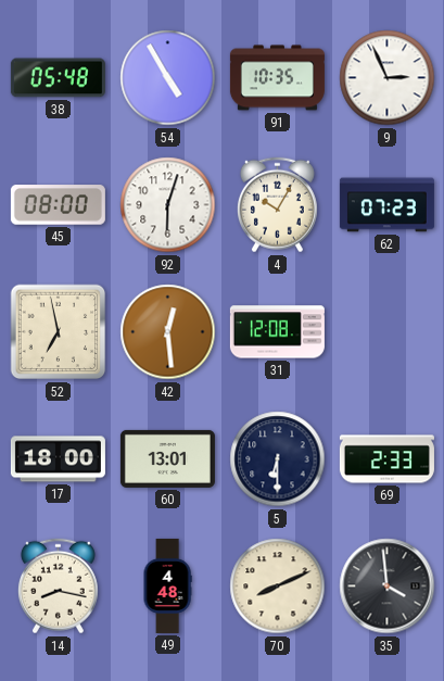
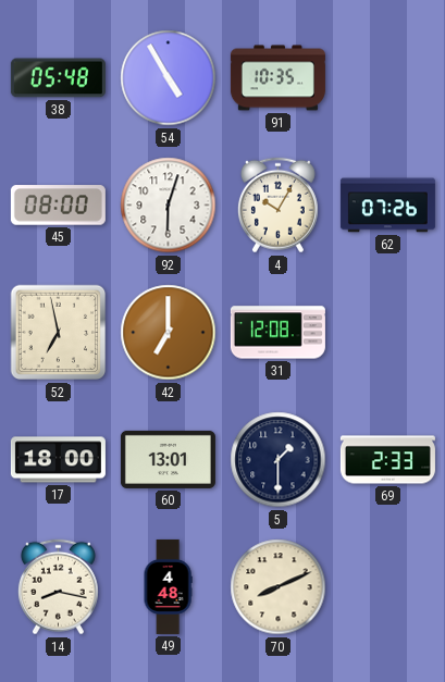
9: 2:56 -> none
62: 07:23 -> 07:26
42: 12:29 -> 7:00
5: 6:30 -> 1:30
35: 3:59 -> none
